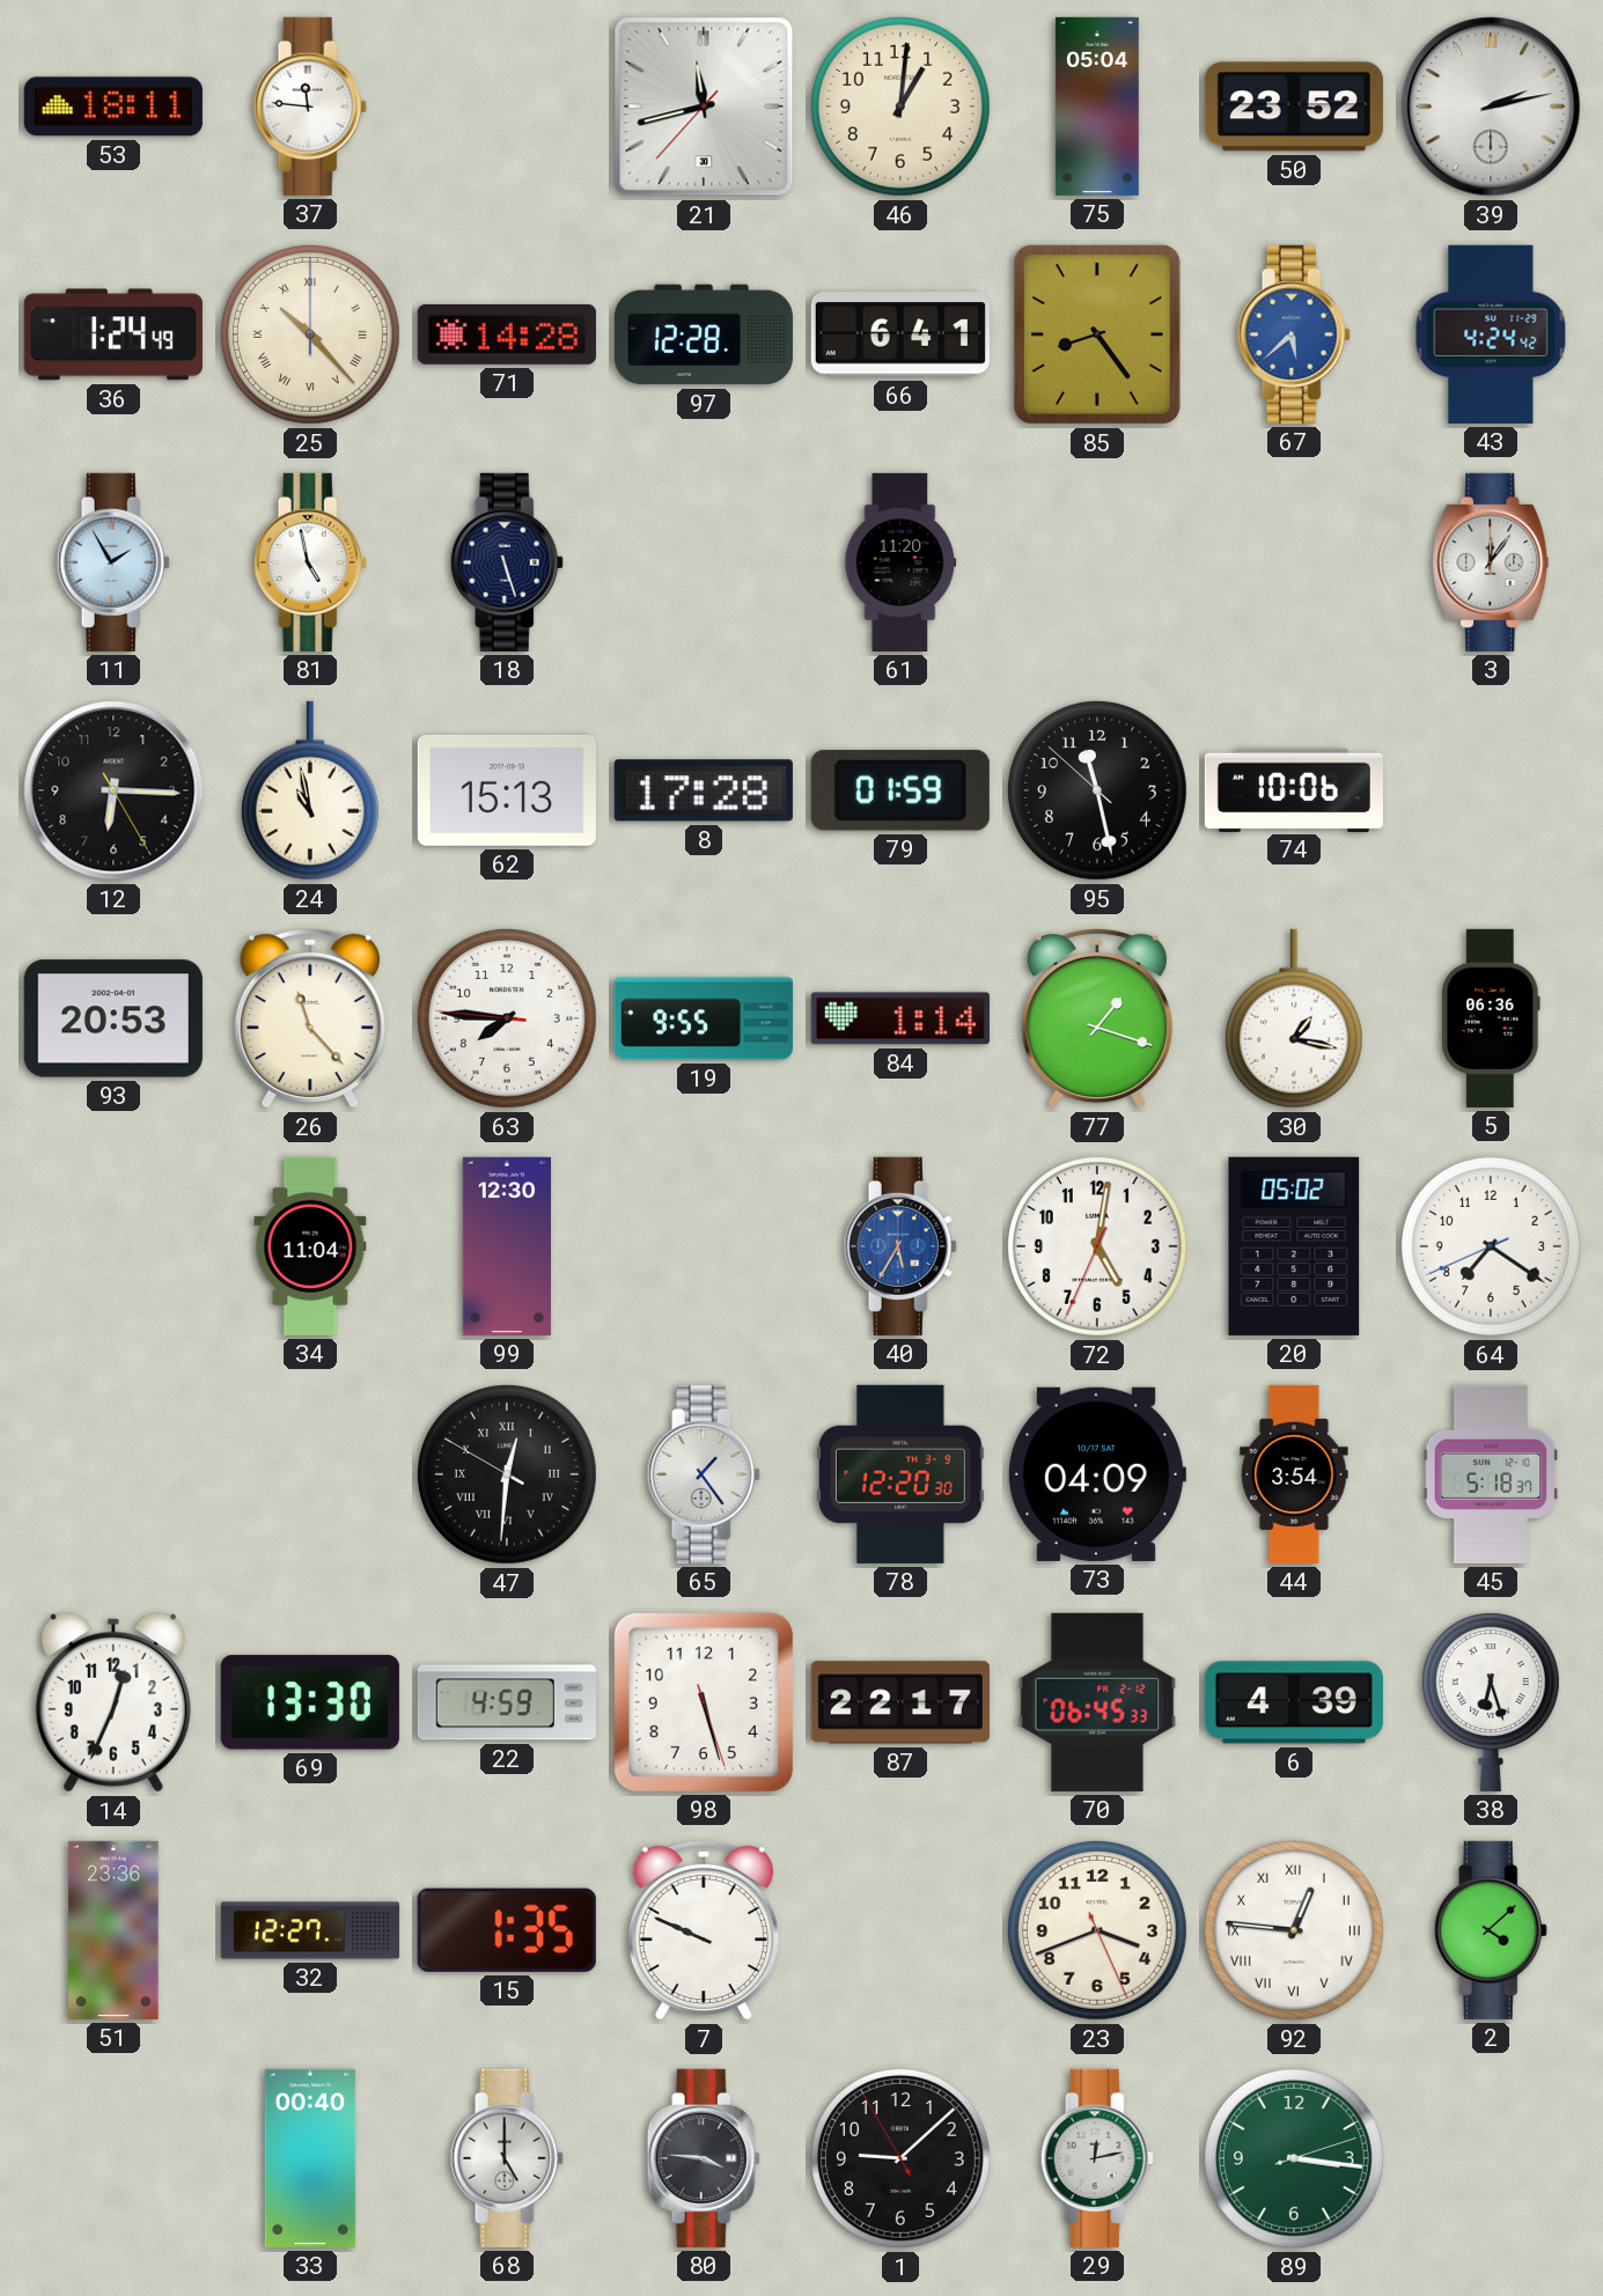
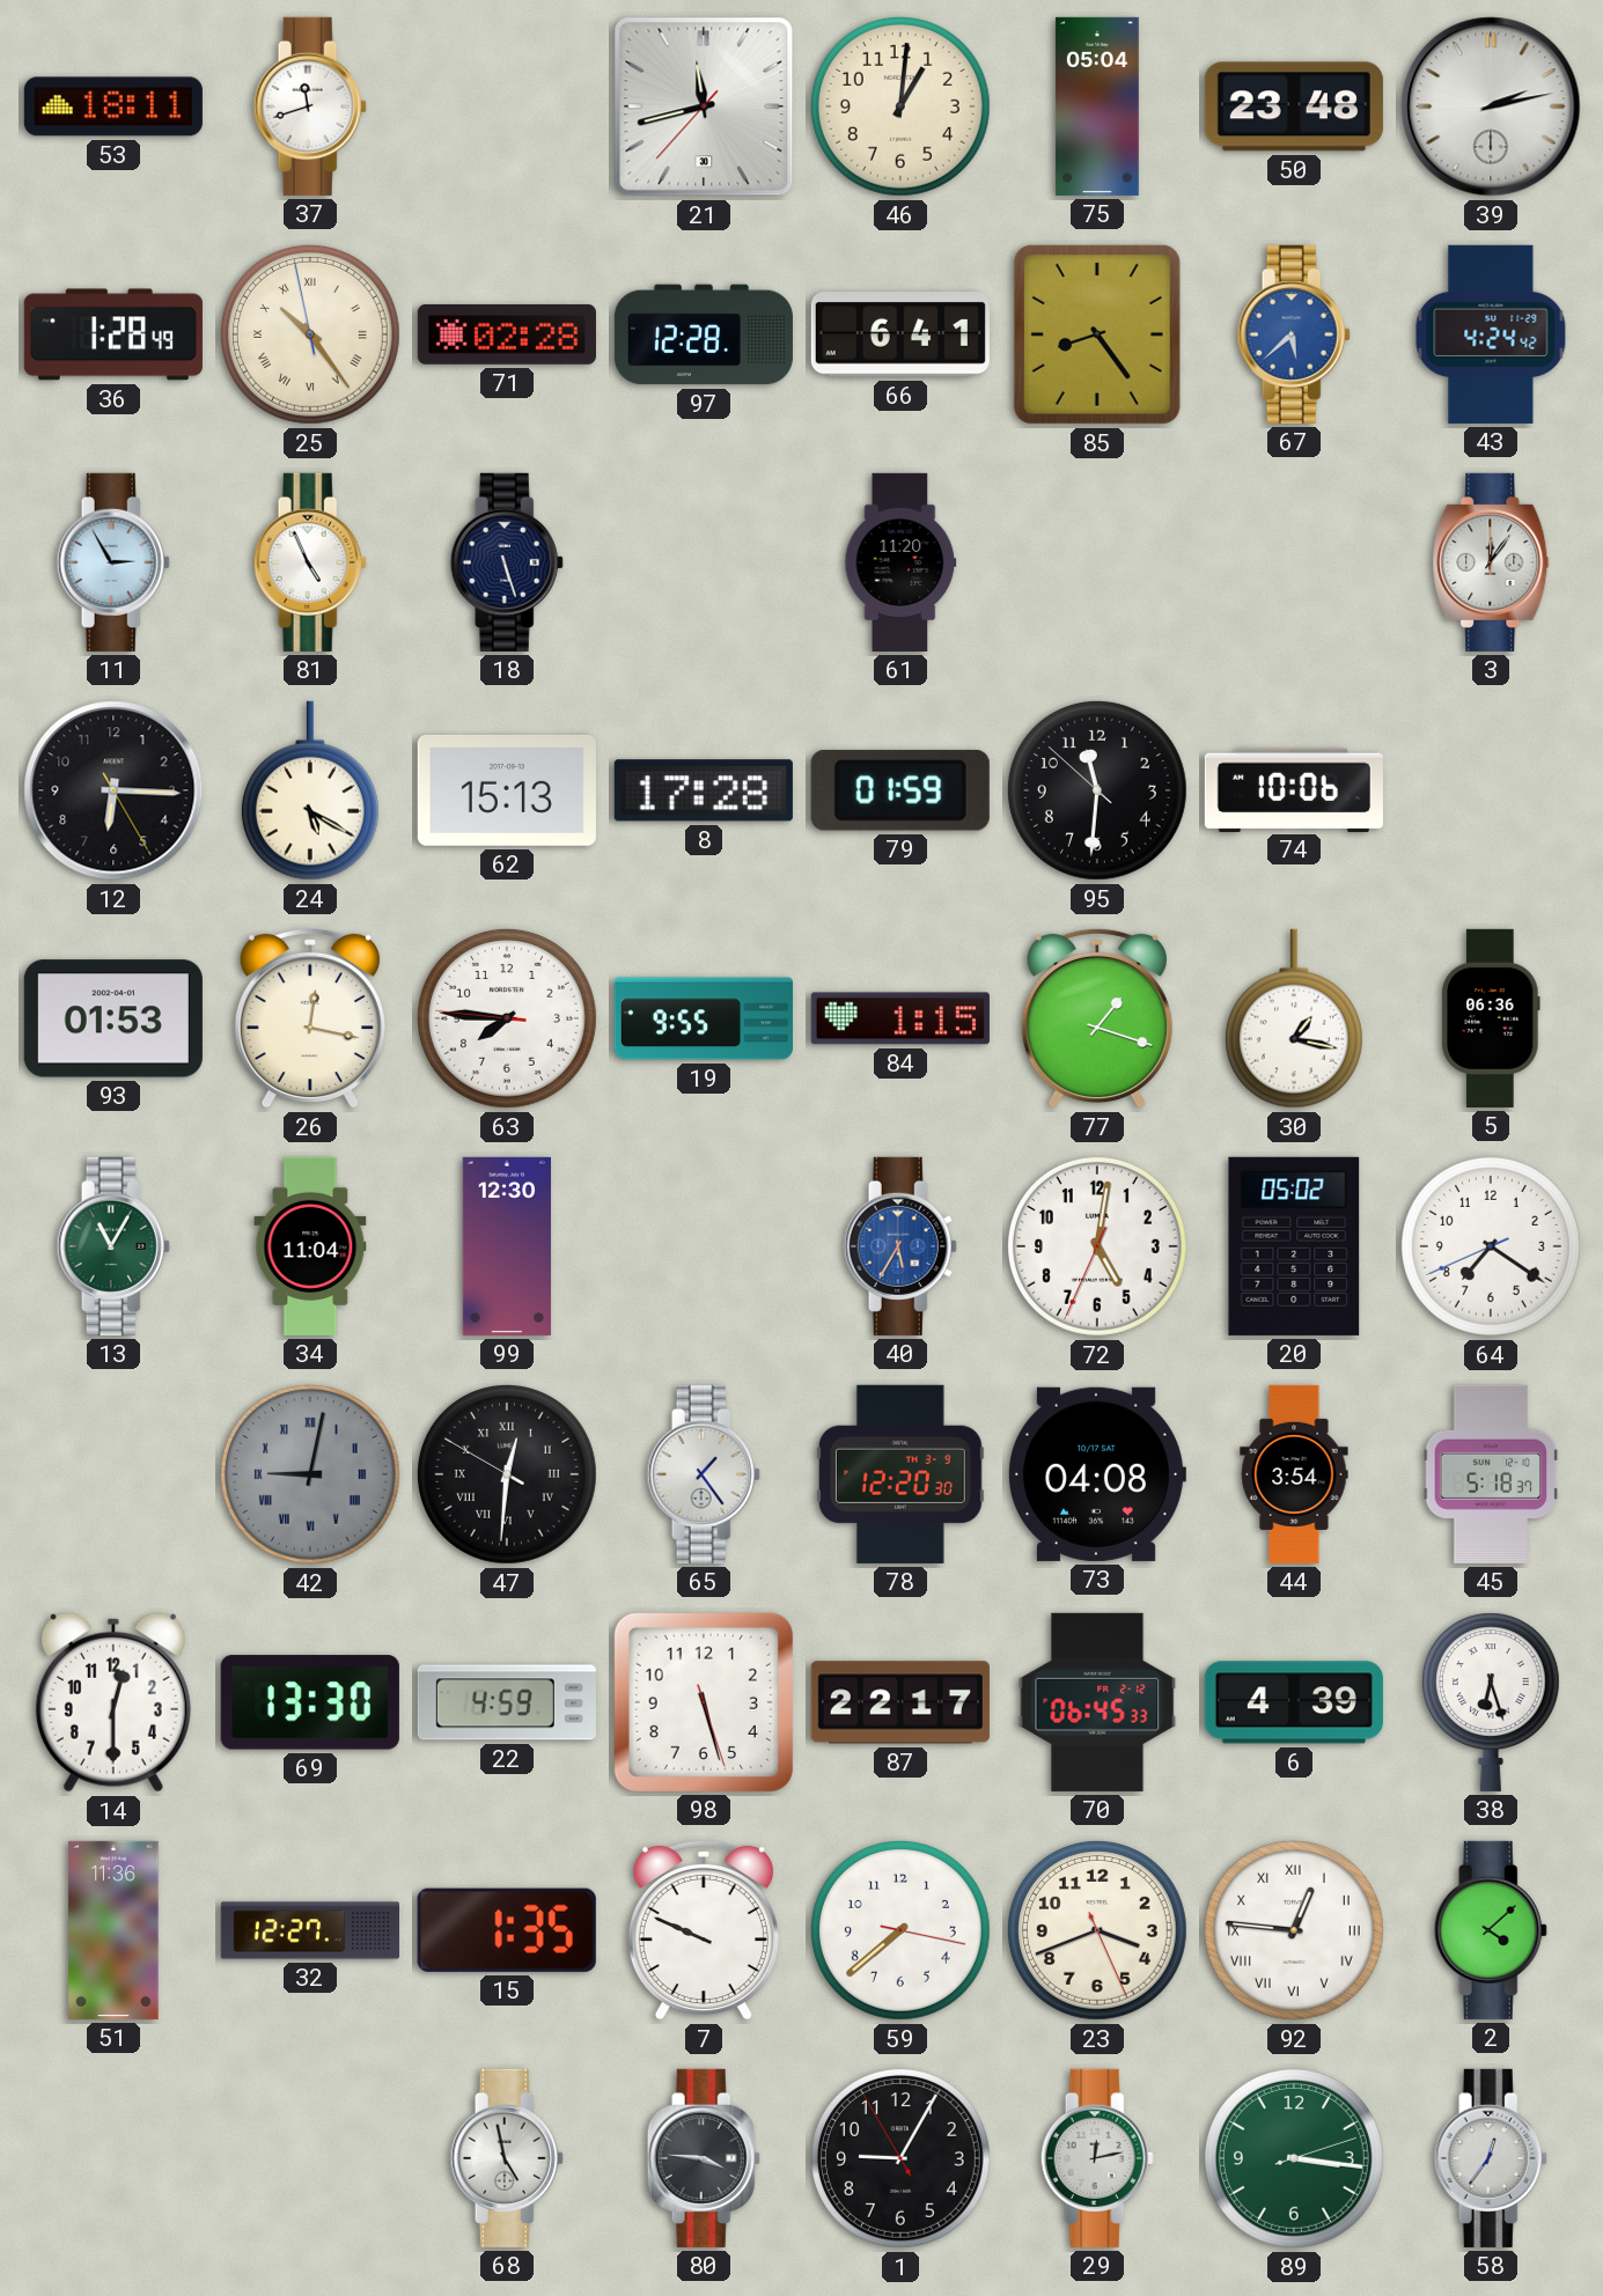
37: 11:46 -> 11:42
50: 23:52 -> 23:48
36: 1:24 -> 1:28
25: 10:23:00 -> 10:23:58
71: 14:28 -> 02:28
11: 1:55 -> 2:55
81: 4:58 -> 4:56
24: 10:58 -> 5:20
95: 11:27 -> 11:30
93: 20:53 -> 01:53
26: 11:23 -> 12:17
84: 1:14 -> 1:15
13: none -> 11:05
42: none -> 9:02
73: 04:09 -> 04:08
14: 12:34 -> 12:30
51: 23:36 -> 11:36
59: none -> 7:38
33: 00:40 -> none
68: 5:00 -> 4:58
1: 9:07 -> 9:04
58: none -> 12:36
